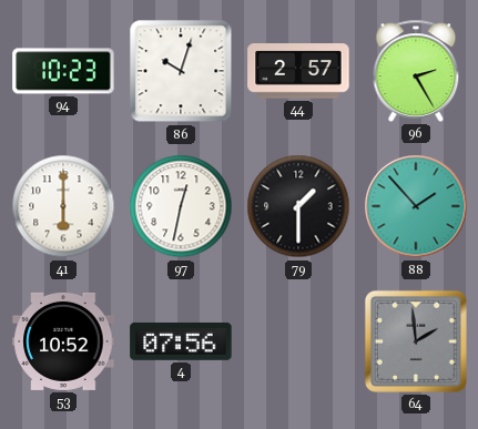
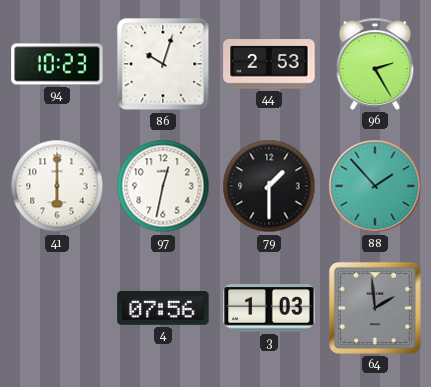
44: 2:57 -> 2:53
53: 10:52 -> none
3: none -> 1:03
